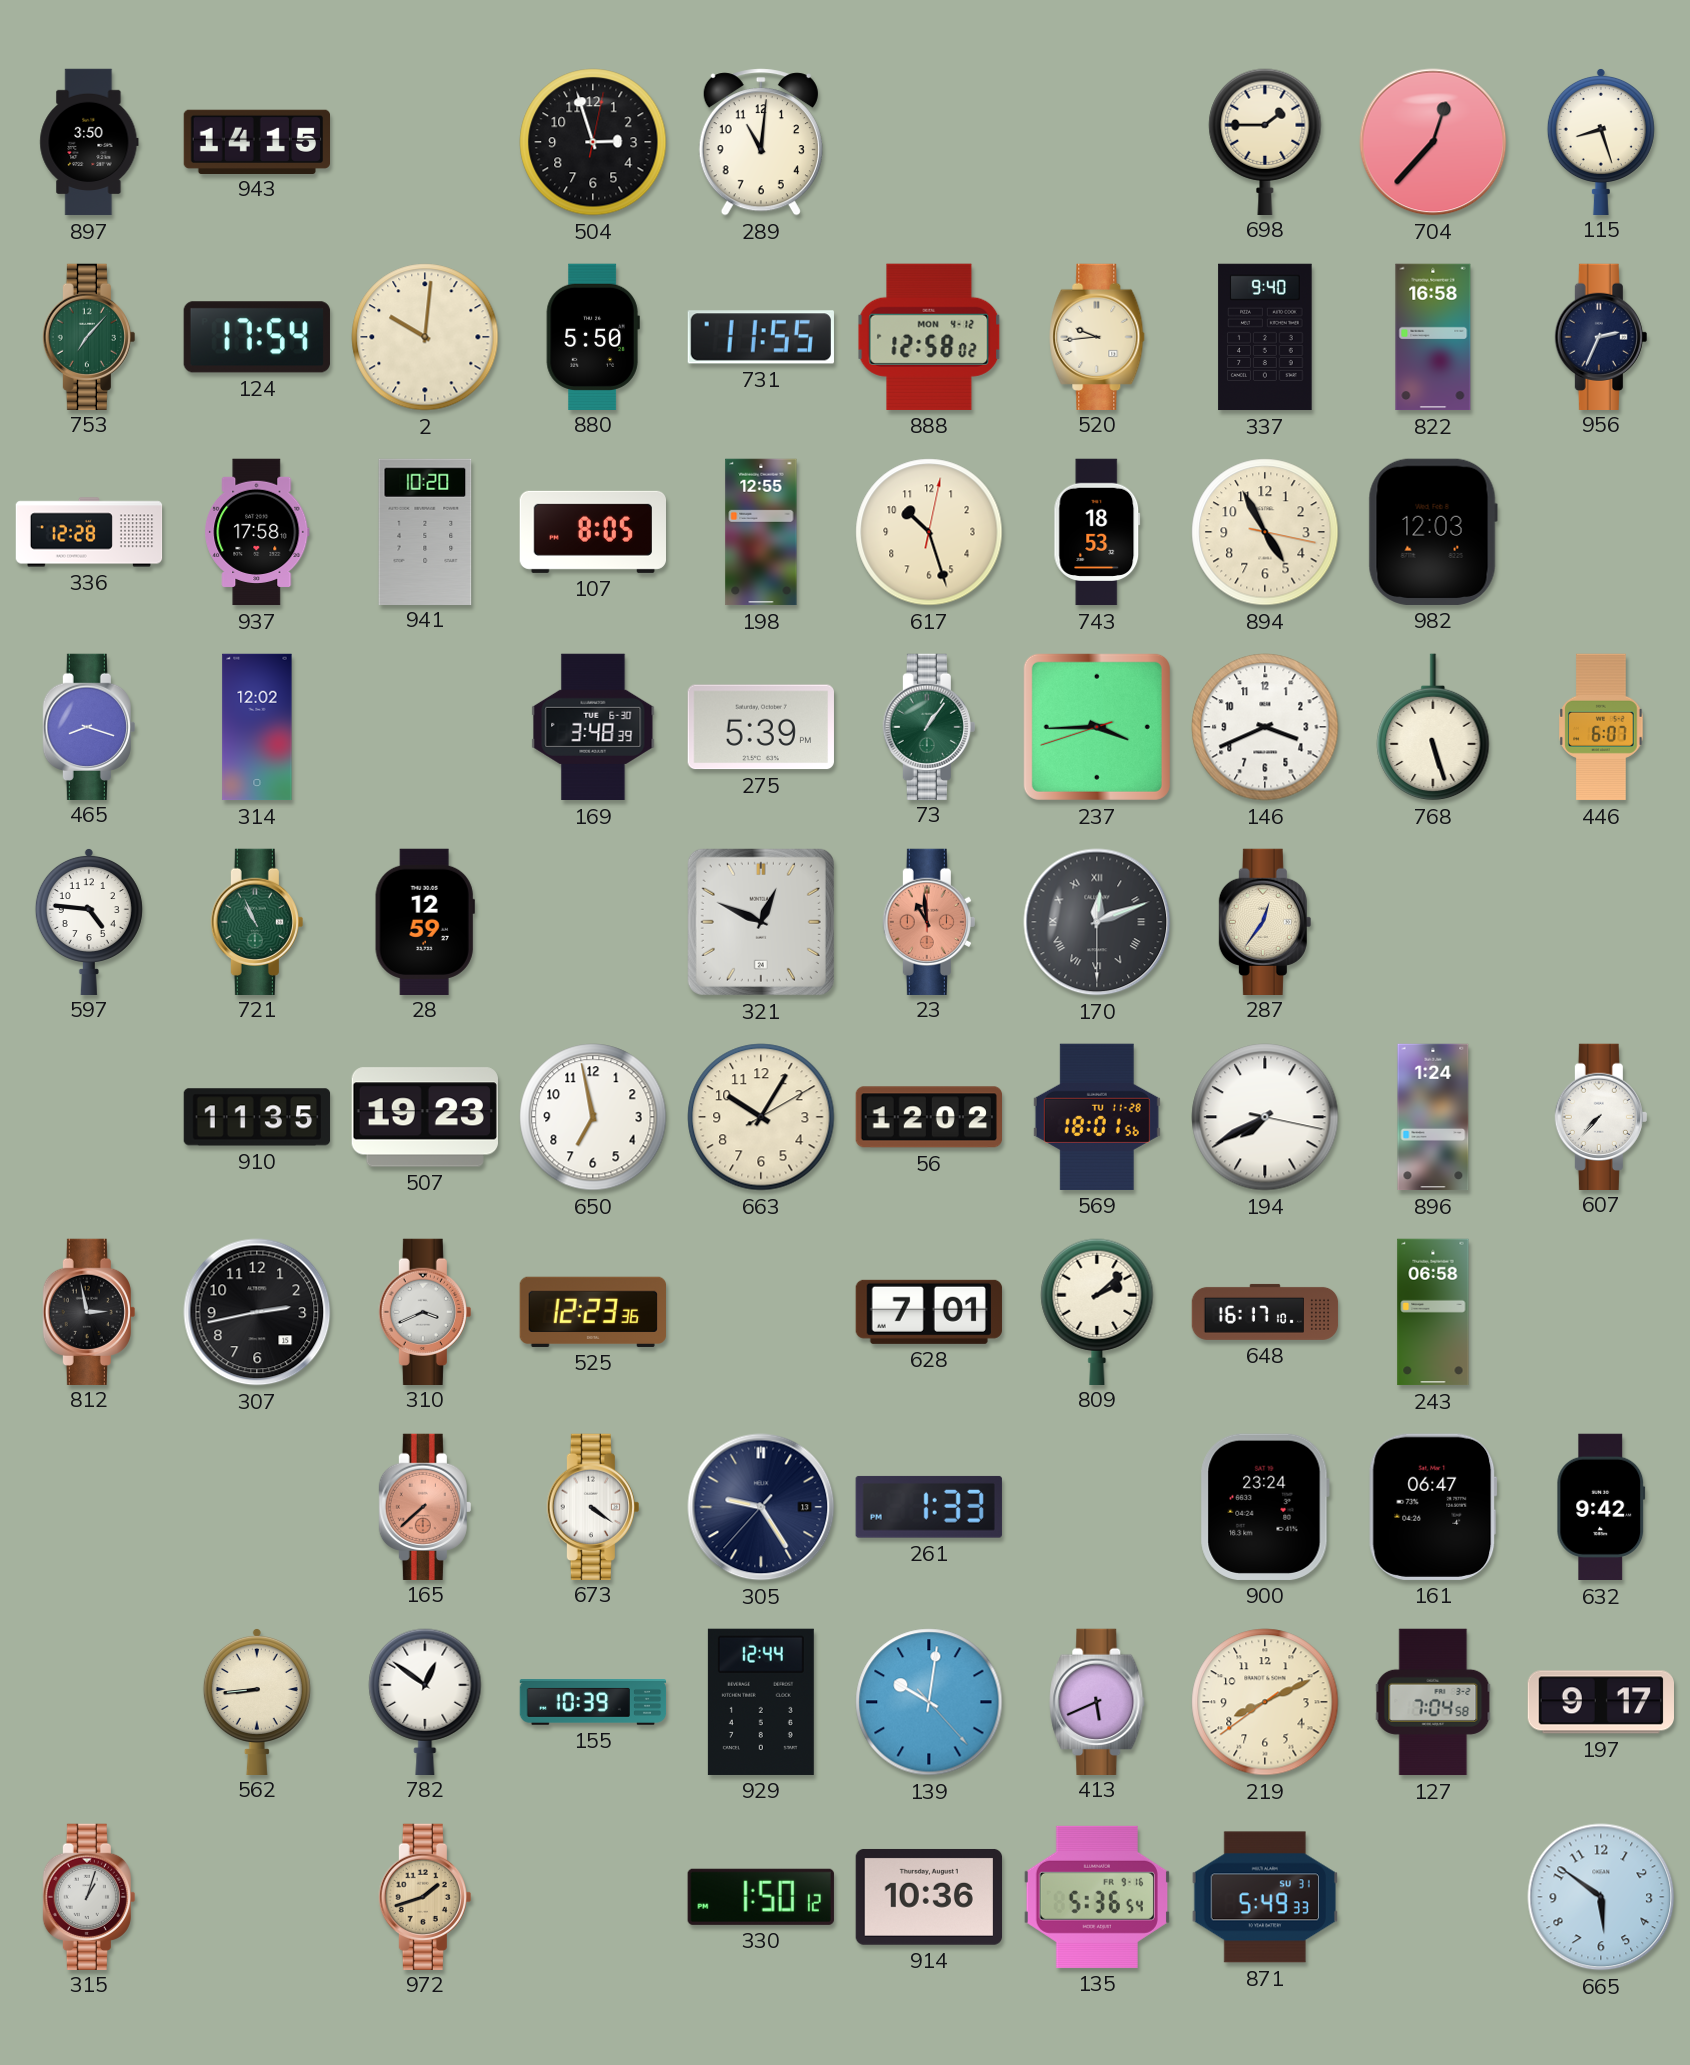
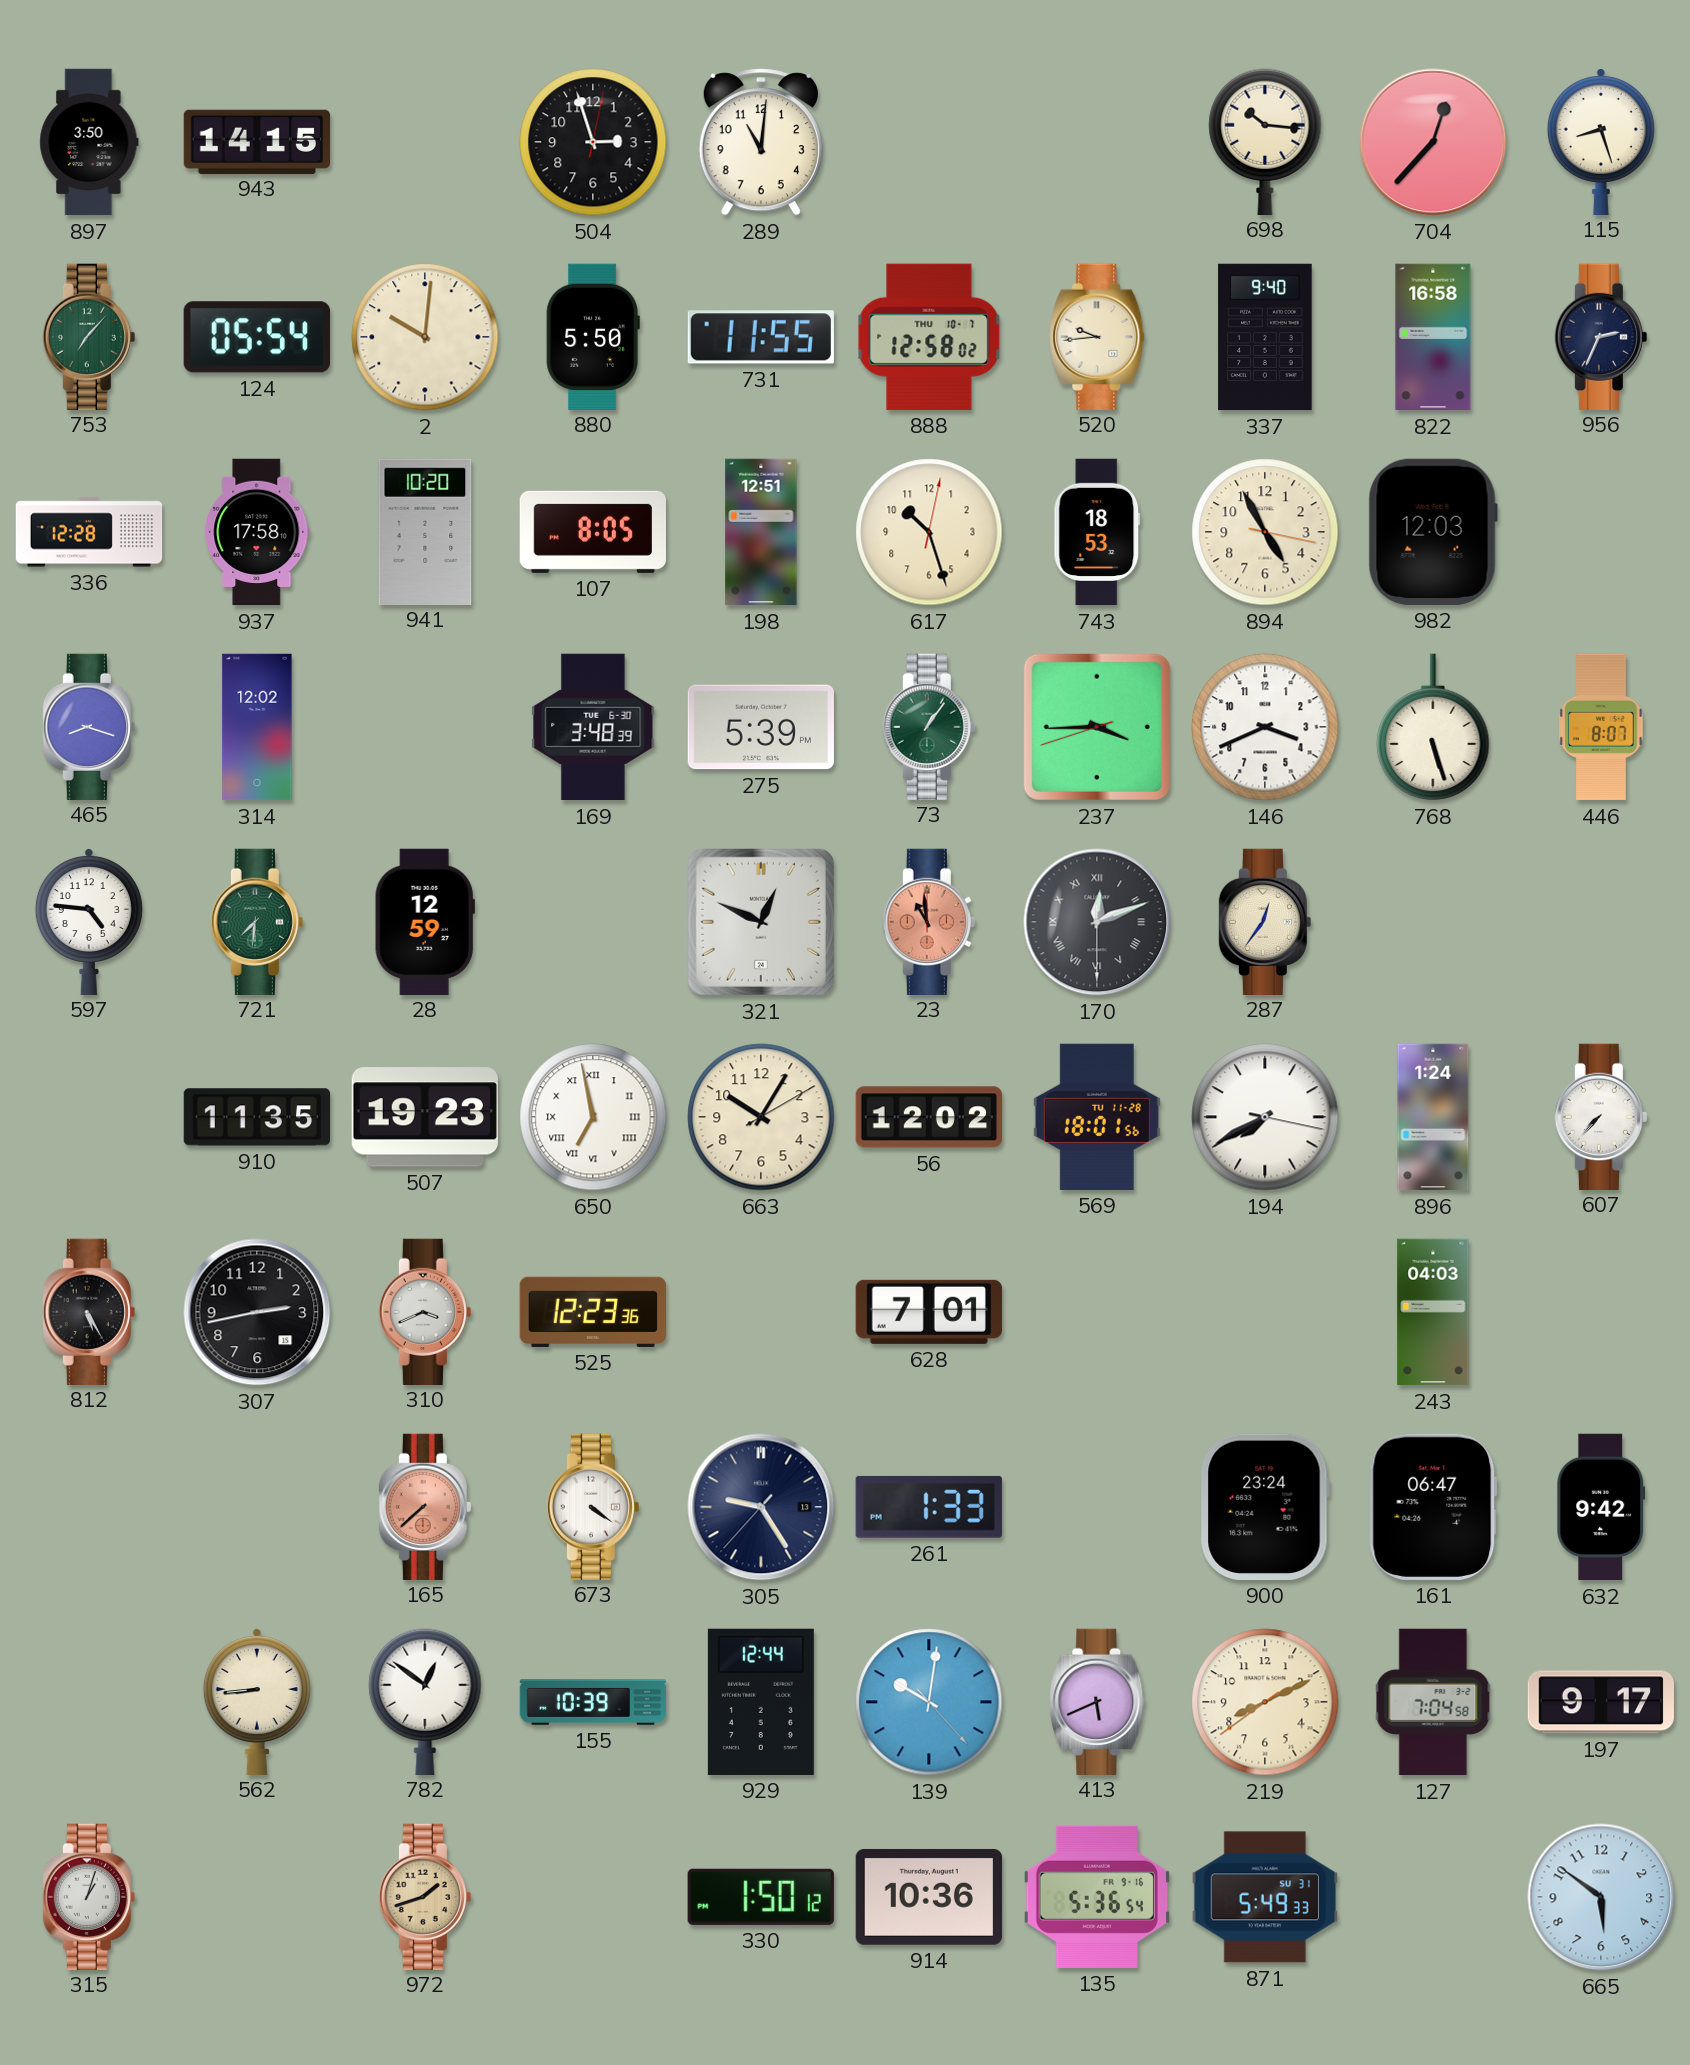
698: 1:45 -> 10:16
124: 17:54 -> 05:54
888 date: MON 4-12 -> THU 10-7
198: 12:55 -> 12:51
446: 6:07 -> 8:07
721: 10:56 -> 7:31
650 numerals: Arabic -> Roman
812: 2:58 -> 5:25
809: 2:08 -> none
648: 16:17 -> none
243: 06:58 -> 04:03
